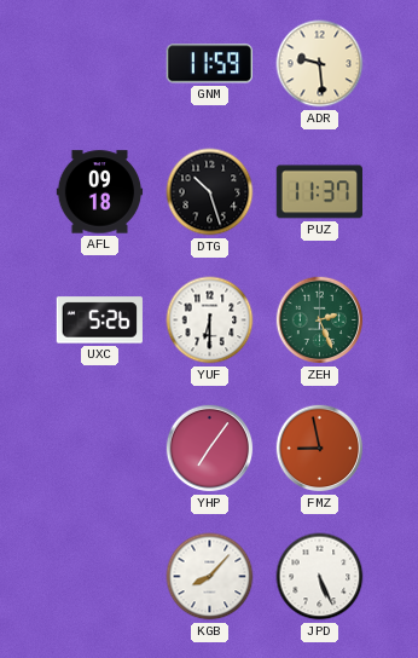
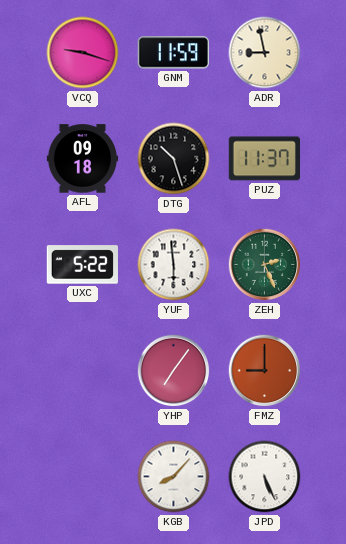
VCQ: none -> 9:18
ADR: 9:29 -> 8:58
UXC: 5:26 -> 5:22
YUF: 6:30 -> 5:59
FMZ: 8:58 -> 9:00
